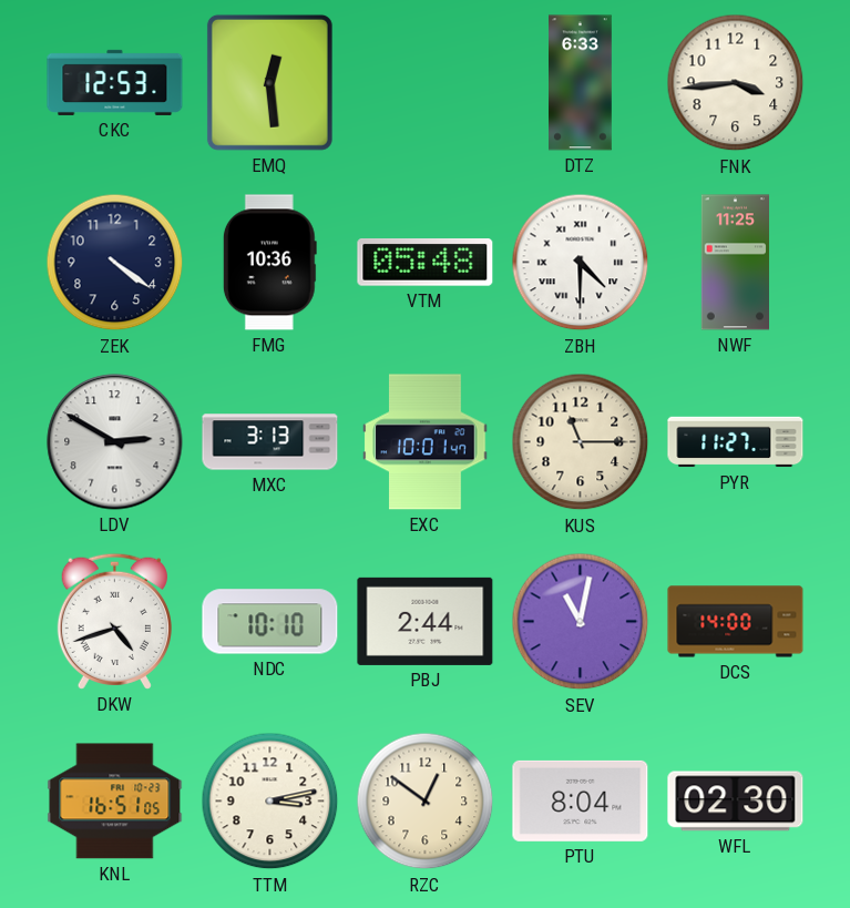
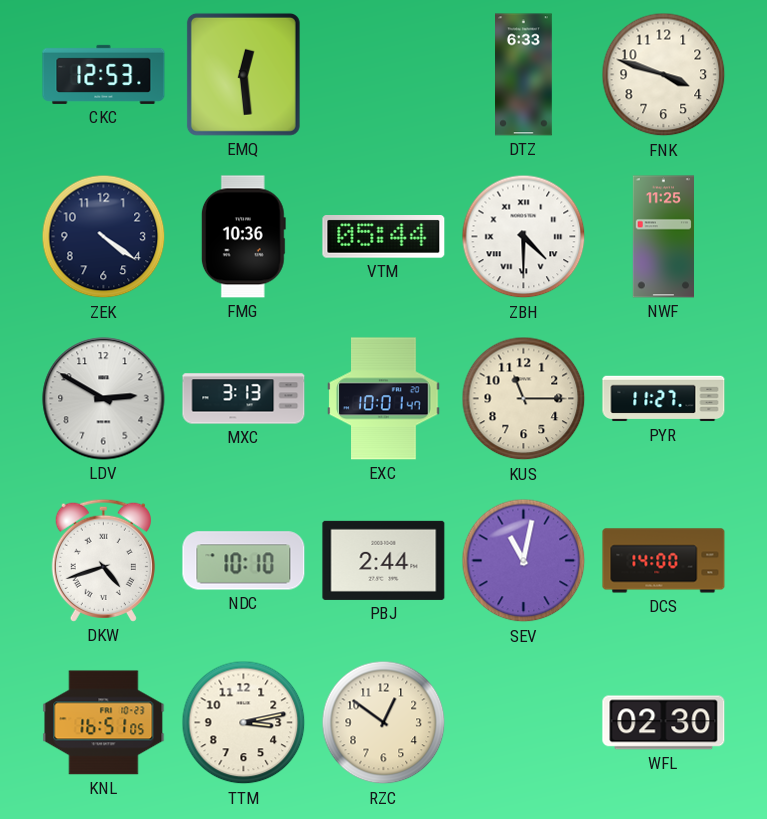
FNK: 3:44 -> 3:48
VTM: 05:48 -> 05:44
PTU: 8:04 -> none
